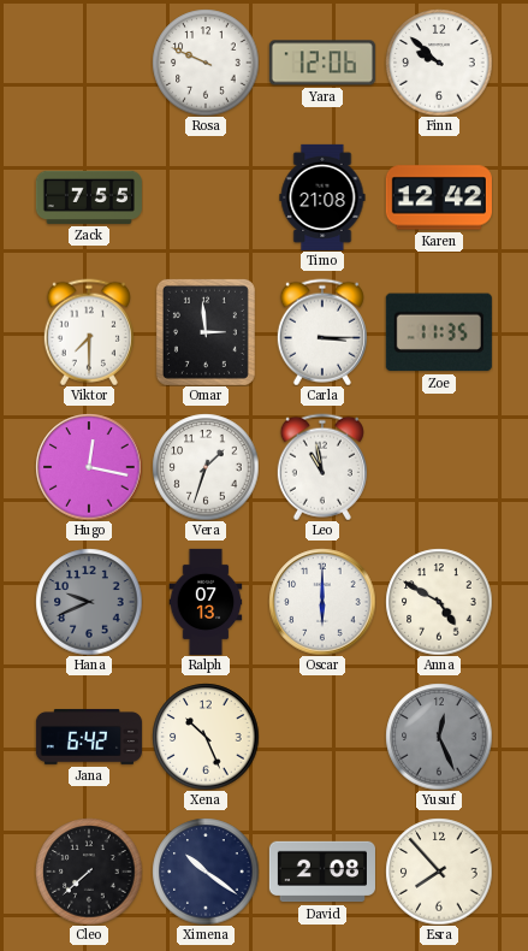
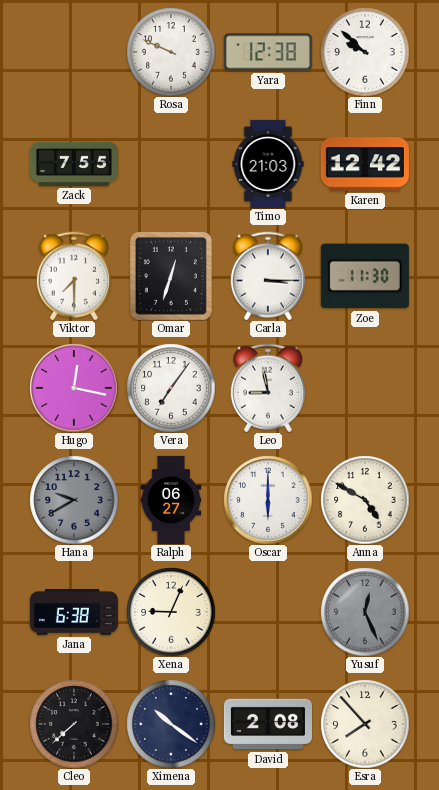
Yara: 12:06 -> 12:38
Timo: 21:08 -> 21:03
Omar: 2:59 -> 12:33
Zoe: 11:35 -> 11:30
Vera: 1:33 -> 7:06
Leo: 10:58 -> 8:58
Hana: 9:41 -> 9:40
Ralph: 07:13 -> 06:27
Jana: 6:42 -> 6:38
Xena: 10:26 -> 9:04
